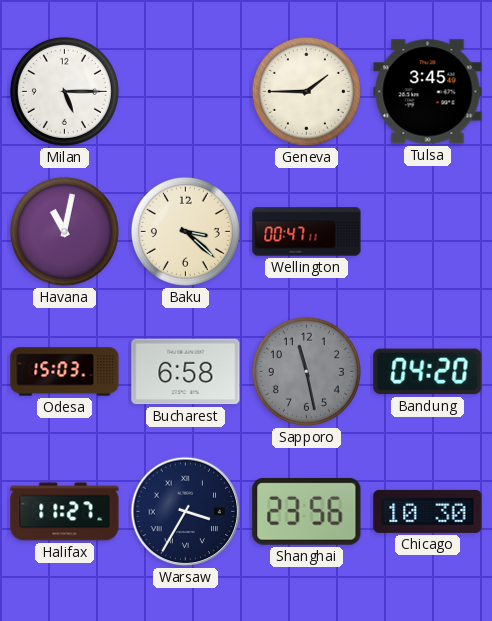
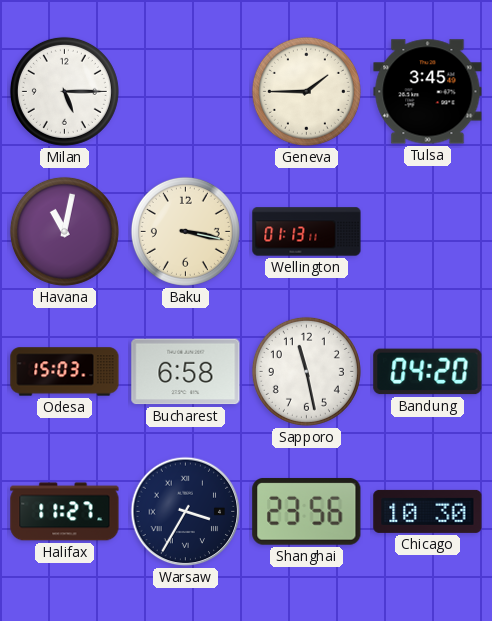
Baku: 3:22 -> 3:17
Wellington: 00:47 -> 01:13
Sapporo dial: grey -> white
